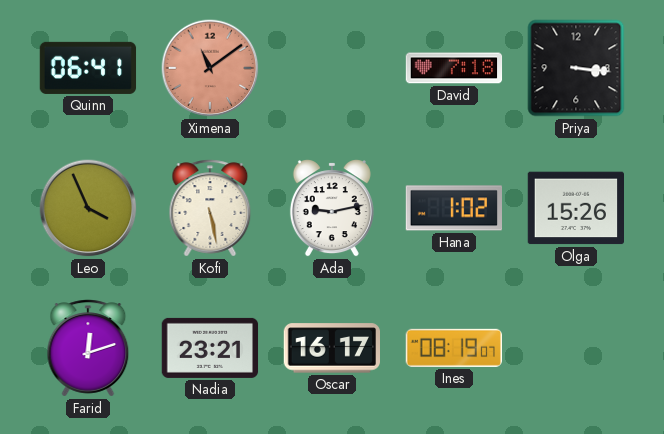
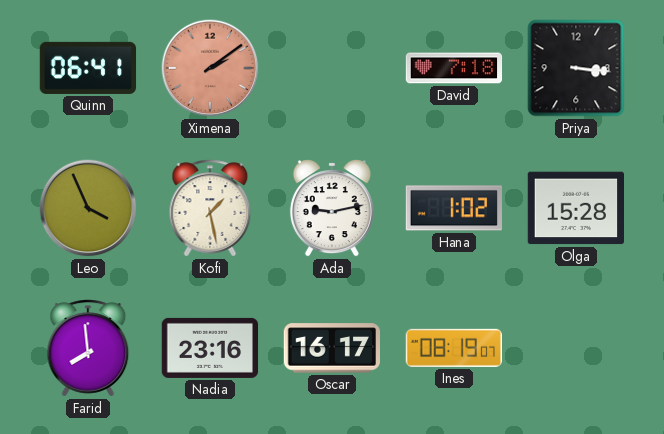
Ximena: 11:09 -> 2:09
Kofi: 5:28 -> 1:28
Olga: 15:26 -> 15:28
Farid: 12:12 -> 7:59
Nadia: 23:21 -> 23:16
